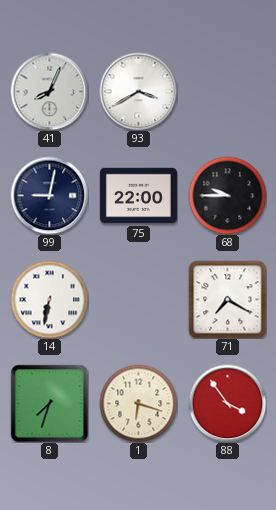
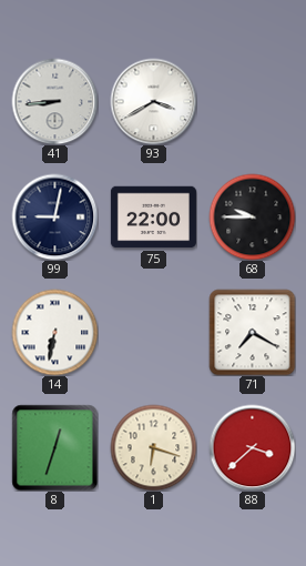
41: 8:04 -> 8:44
8: 7:33 -> 12:33
88: 3:54 -> 3:38
